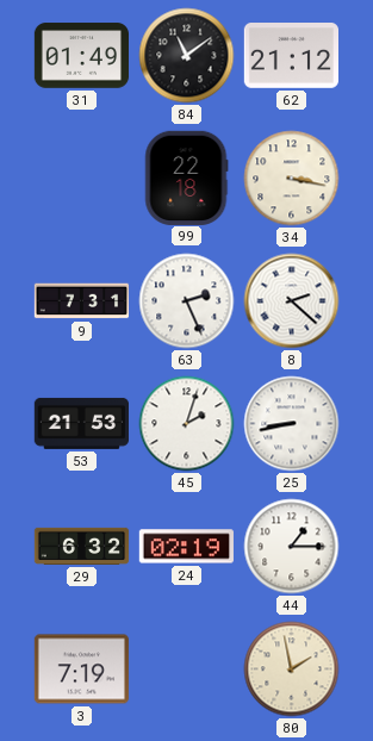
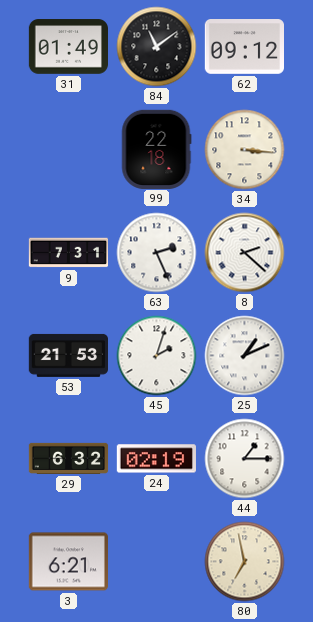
62: 21:12 -> 09:12
34: 3:17 -> 3:16
25: 8:43 -> 1:11
3: 7:19 -> 6:21
80: 1:58 -> 6:58
